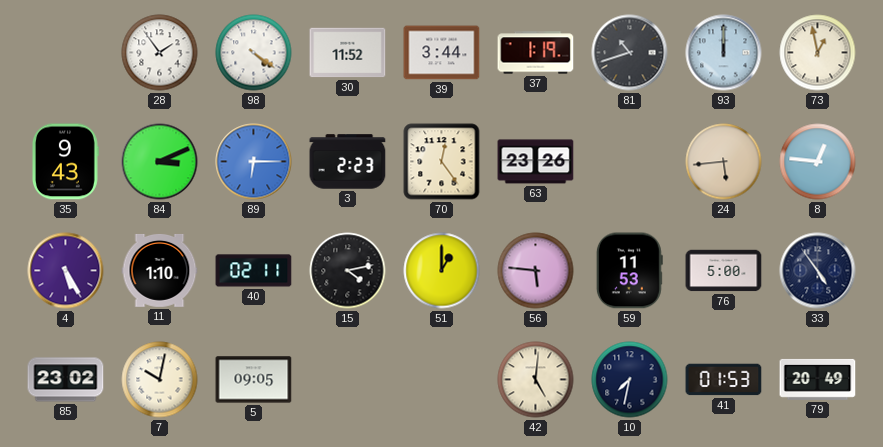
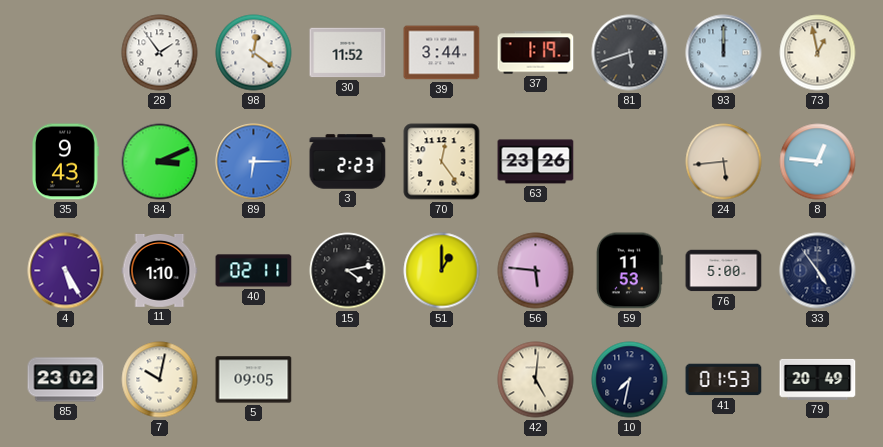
98: 4:21 -> 12:21
81: 10:42 -> 5:42
